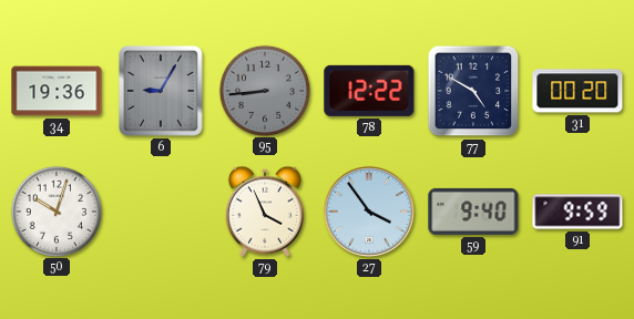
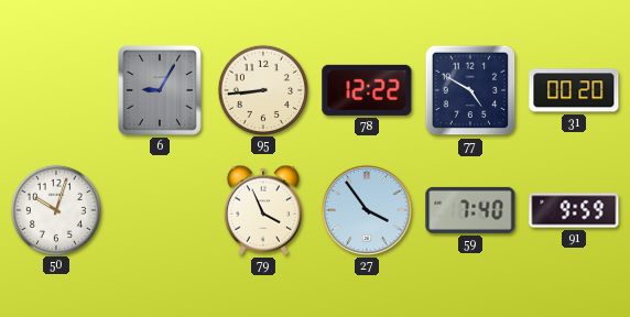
34: 19:36 -> none
95 dial: grey -> cream
59: 9:40 -> 7:40
